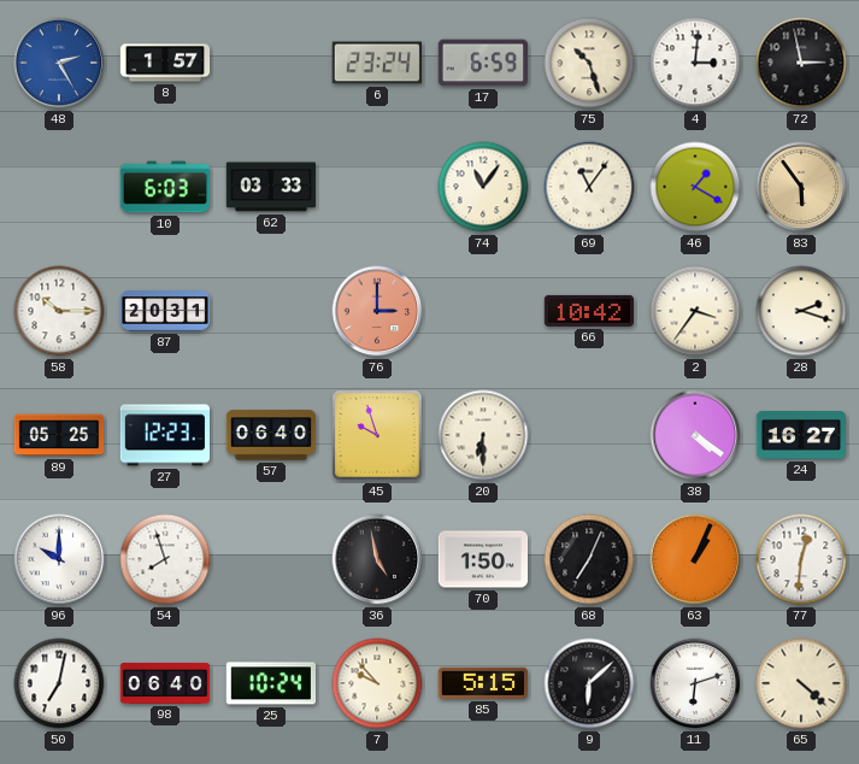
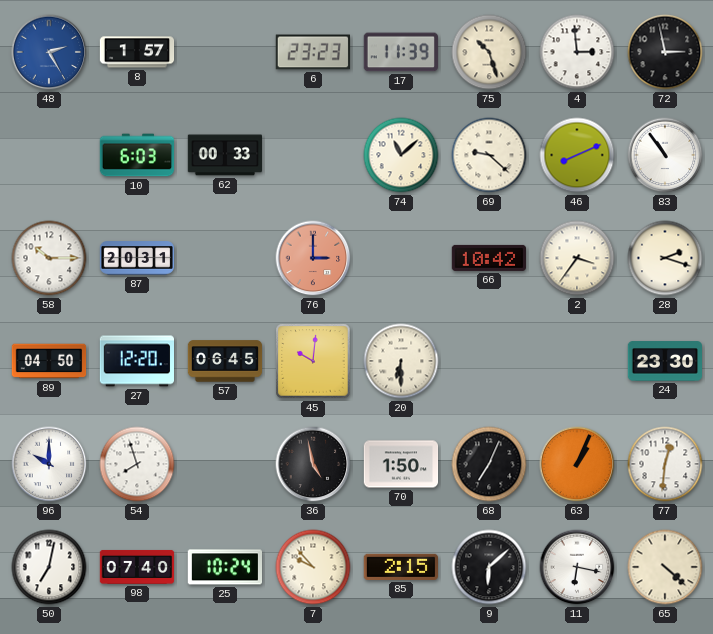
6: 23:24 -> 23:23
17: 6:59 -> 11:39
4: 3:01 -> 2:59
62: 03:33 -> 00:33
74: 11:06 -> 11:08
69: 11:06 -> 9:22
46: 1:20 -> 8:11
83: 5:54 -> 10:54
83 dial: champagne -> white
89: 05:25 -> 04:50
27: 12:23 -> 12:20
57: 06:40 -> 06:45
45: 9:57 -> 10:01
38: 4:21 -> none
24: 16:27 -> 23:30
98: 06:40 -> 07:40
85: 5:15 -> 2:15
11: 6:12 -> 6:17
